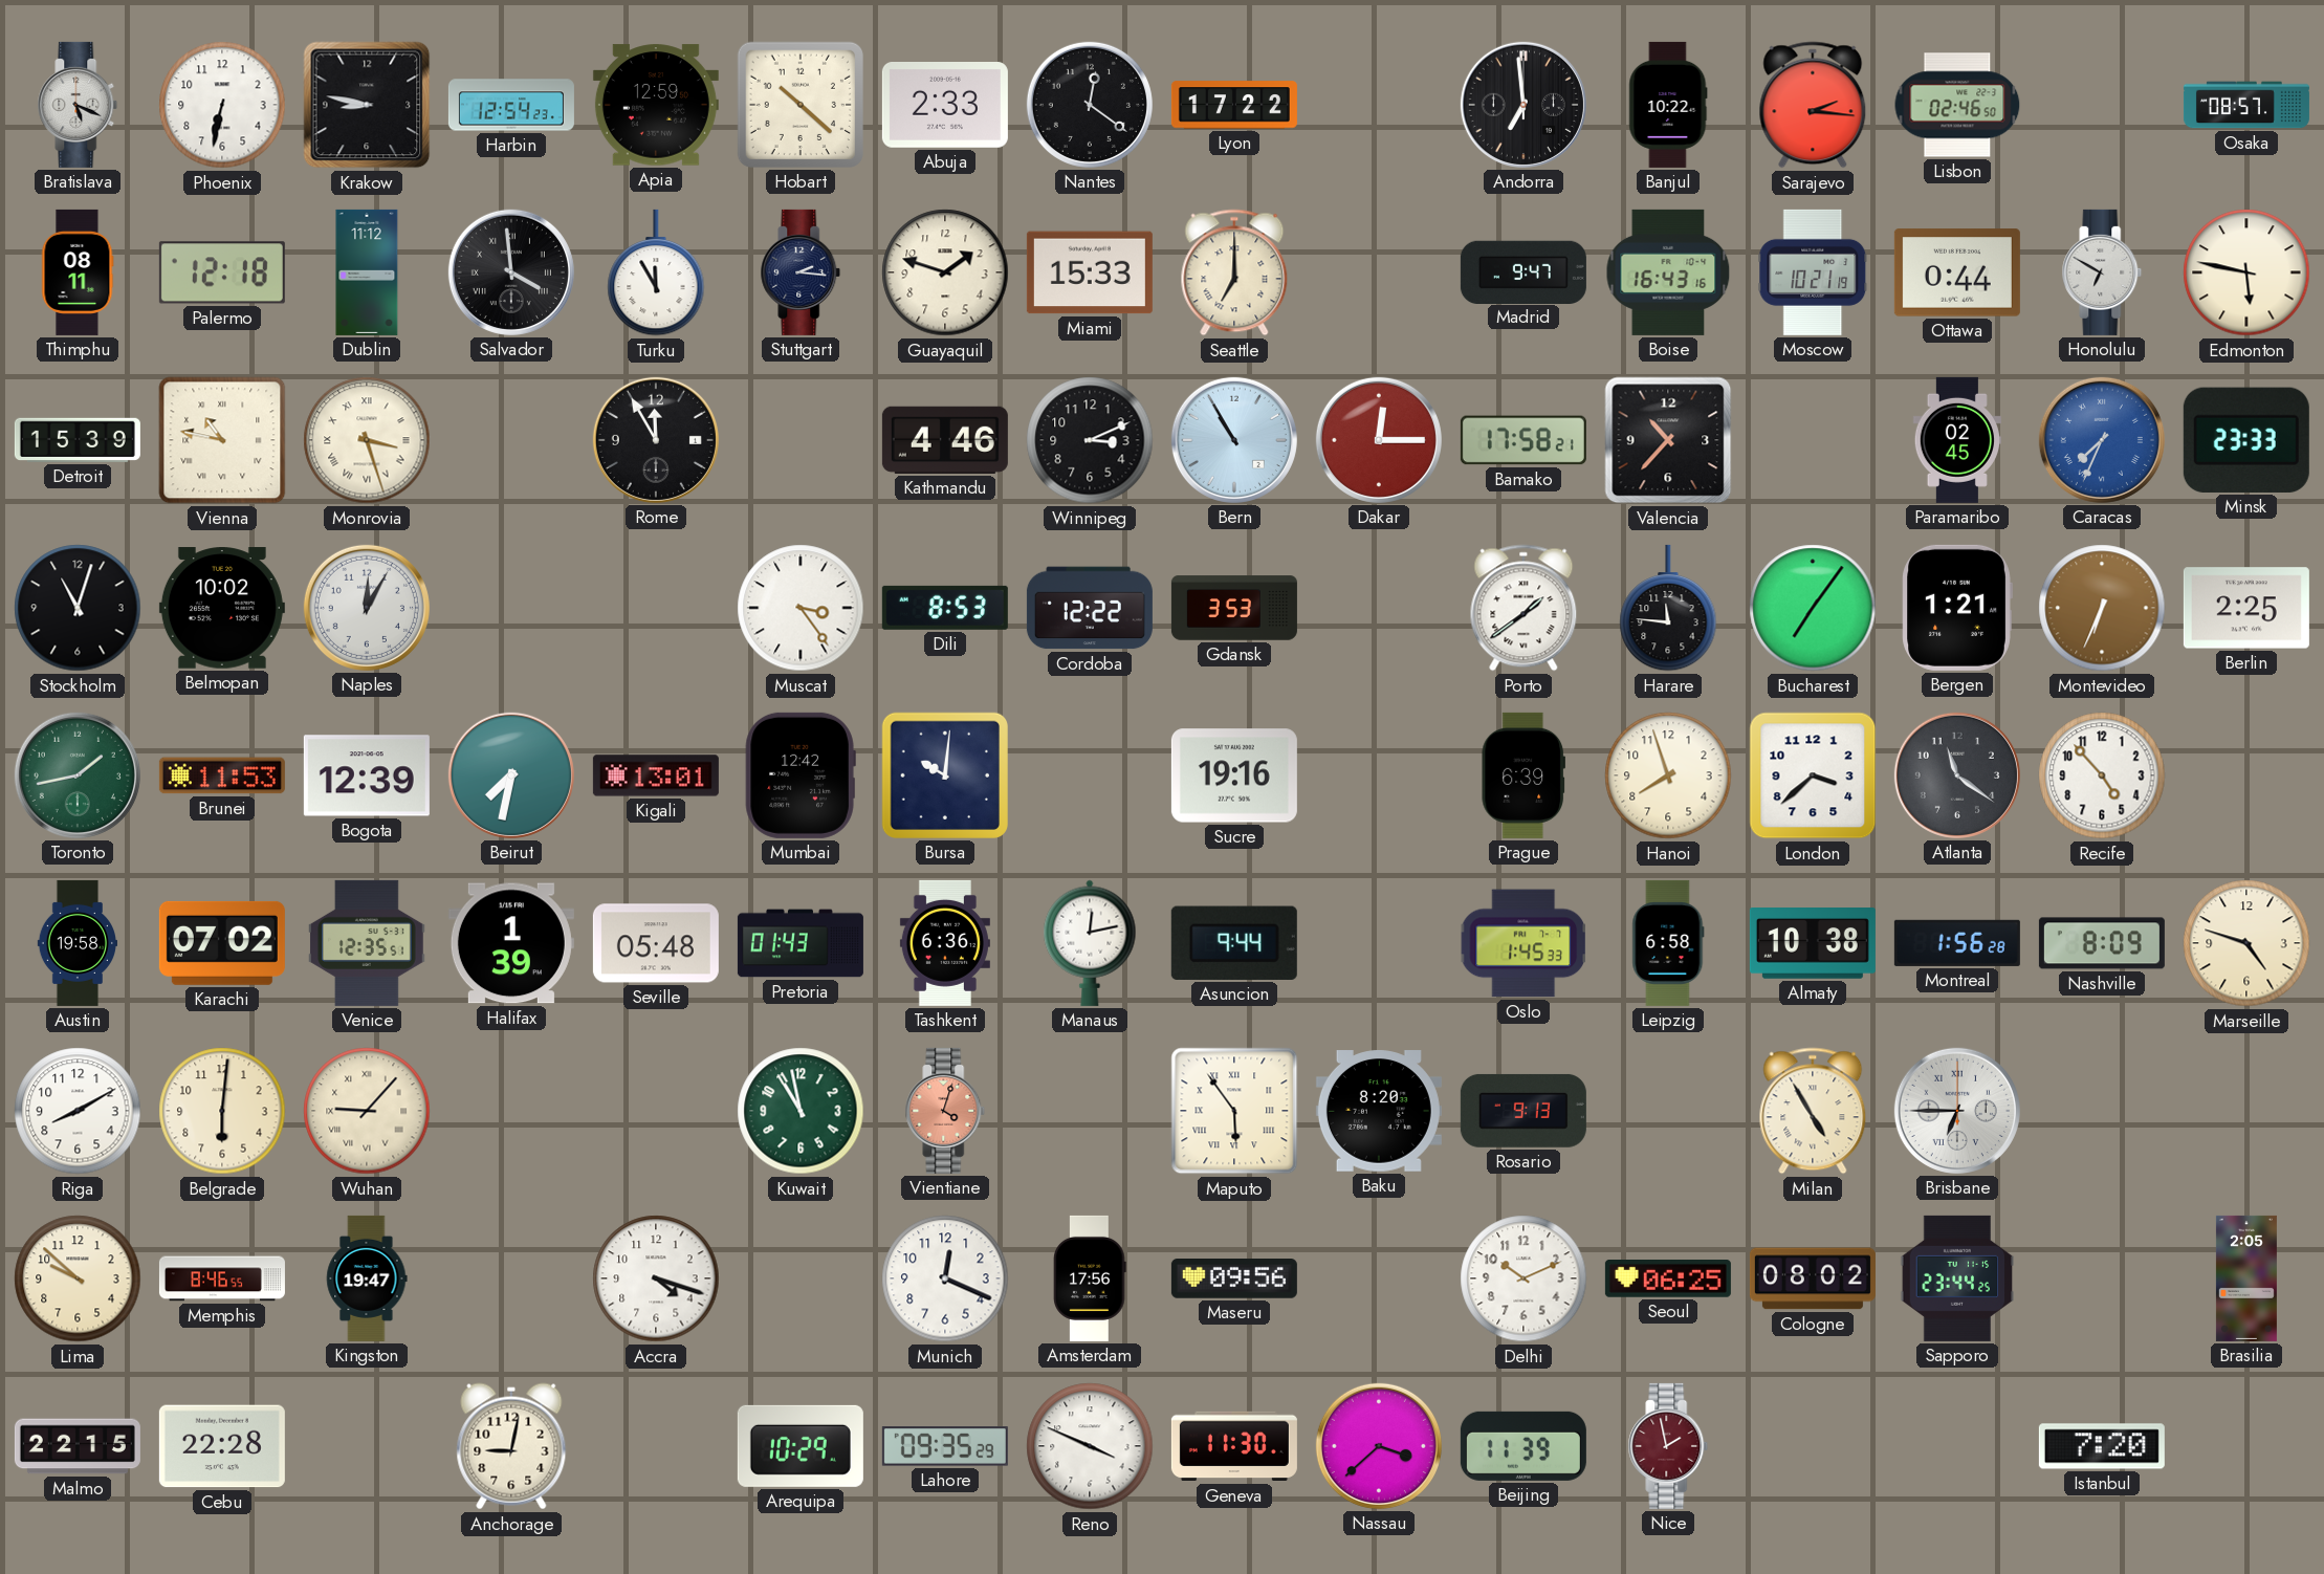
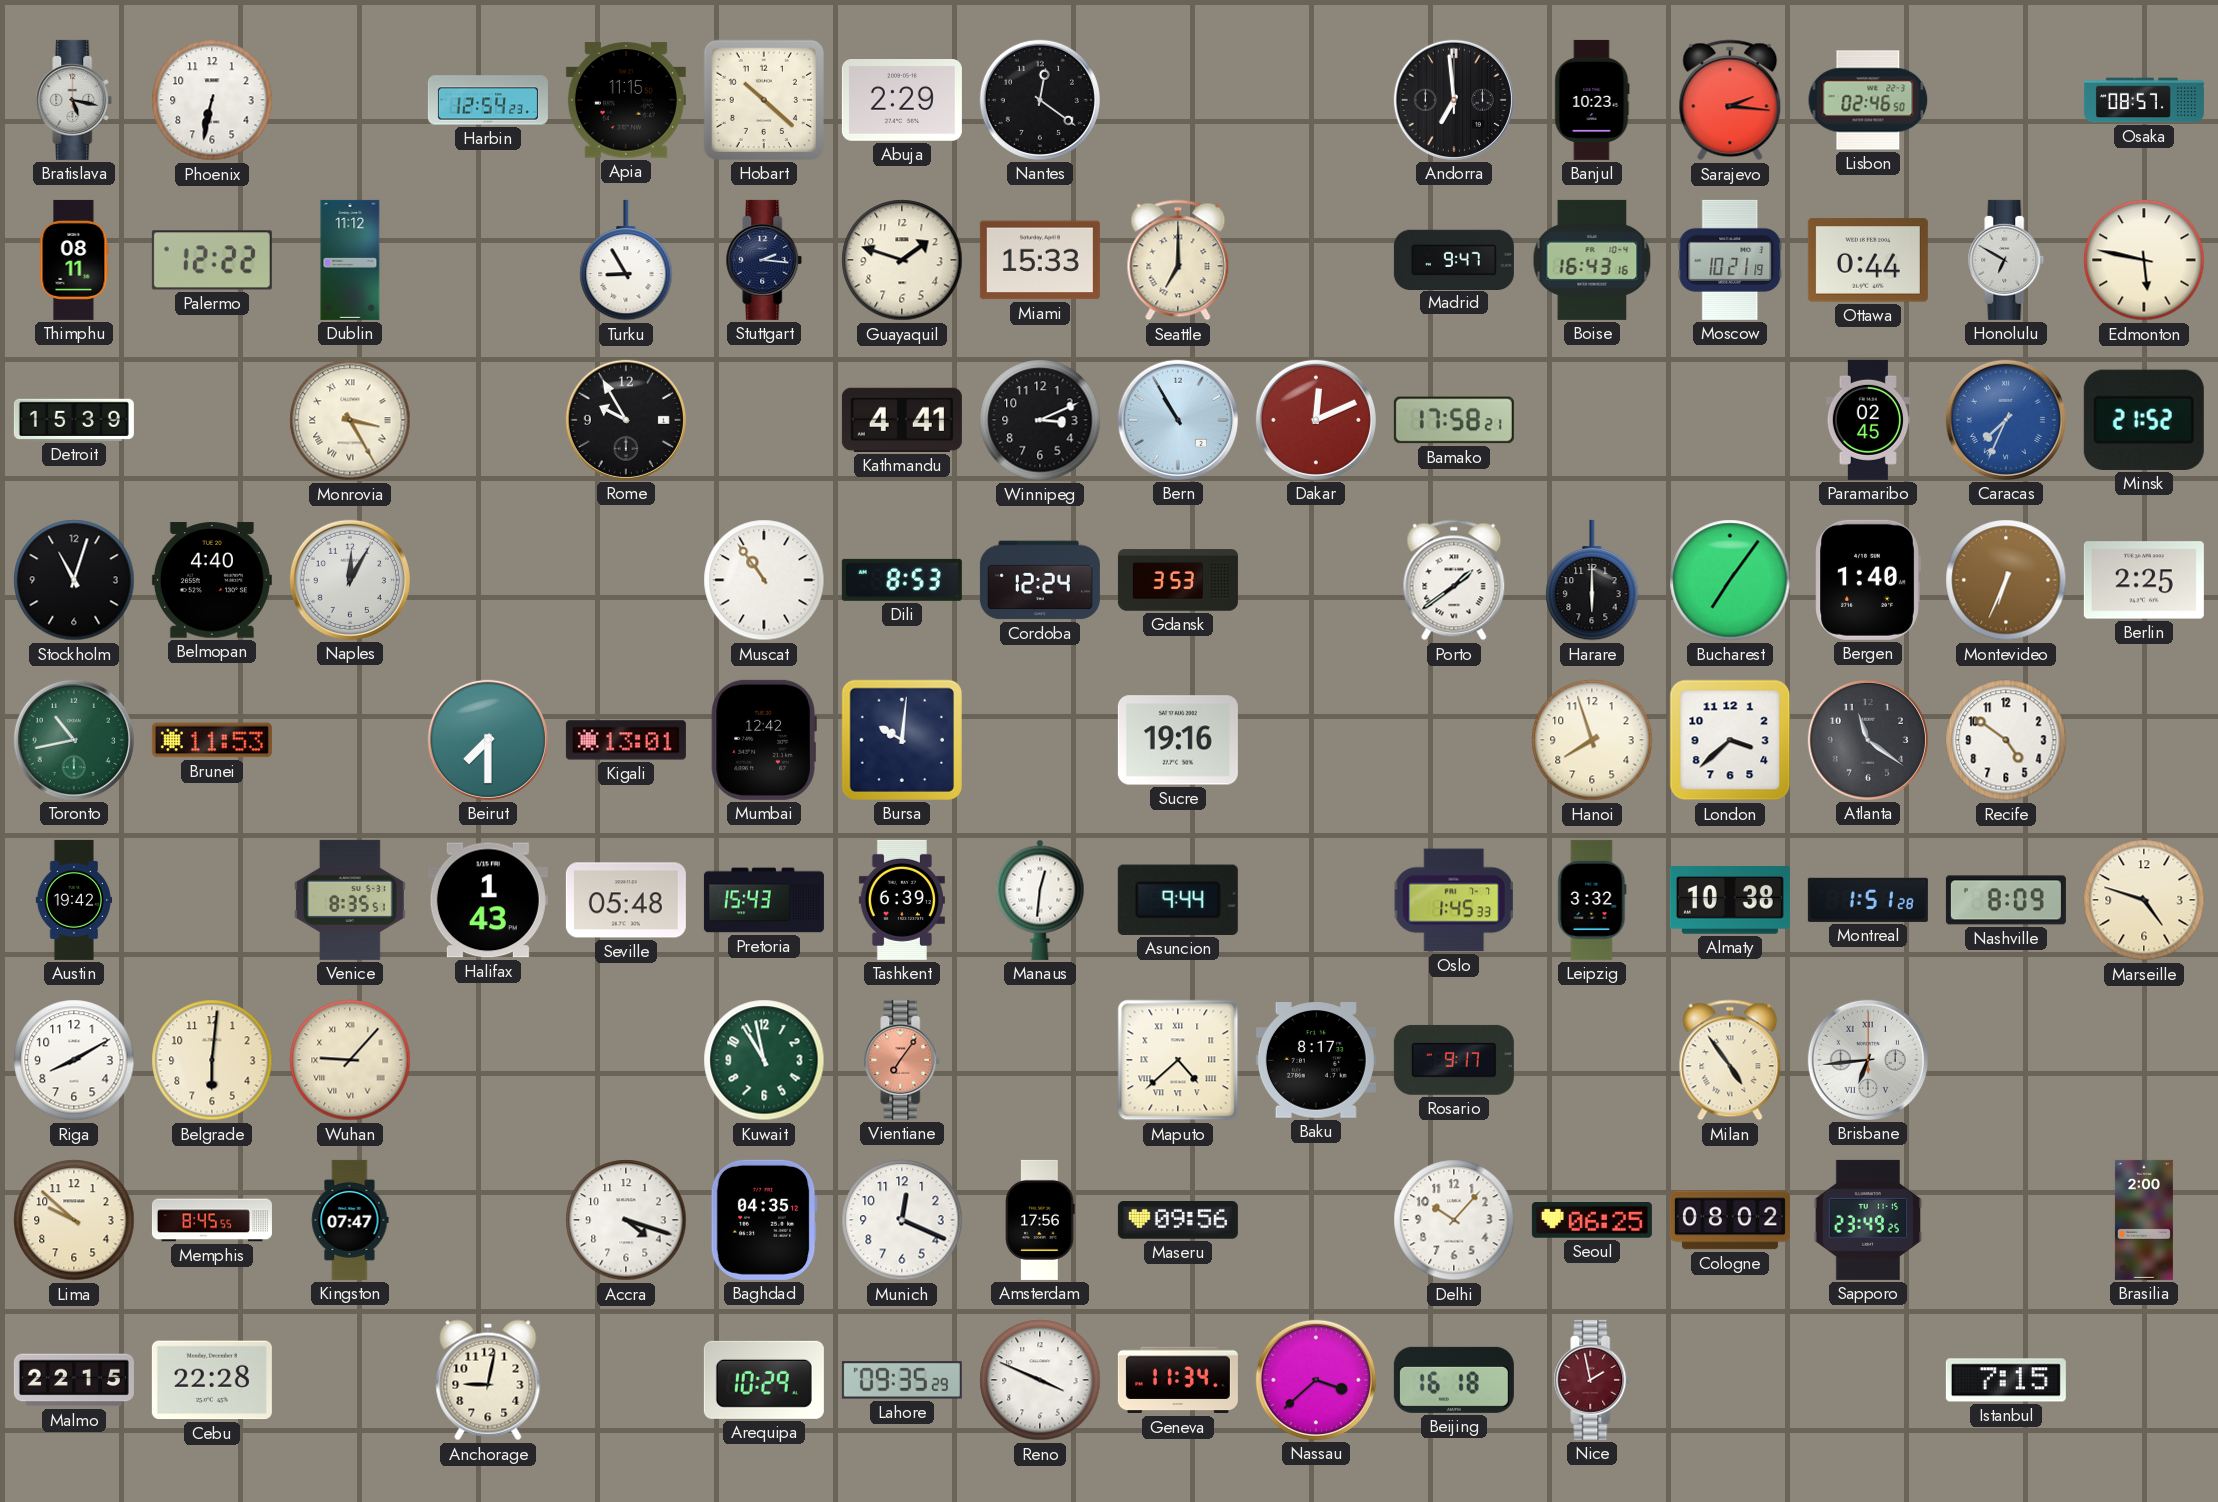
Bratislava: 5:19 -> 5:17
Krakow: 8:47 -> none
Apia: 12:59 -> 11:15
Abuja: 2:33 -> 2:29
Lyon: 17:22 -> none
Banjul: 10:22 -> 10:23
Palermo: 12:18 -> 12:22
Salvador: 3:59 -> none
Turku: 11:55 -> 8:55
Vienna: 10:47 -> none
Monrovia: 3:27 -> 3:25
Rome: 11:55 -> 9:55
Kathmandu: 4:46 -> 4:41
Dakar: 12:15 -> 12:11
Valencia: 10:37 -> none
Minsk: 23:33 -> 21:52
Belmopan: 10:02 -> 4:40
Muscat: 3:24 -> 10:54
Cordoba: 12:22 -> 12:24
Harare: 11:46 -> 6:00
Bergen: 1:21 -> 1:40
Toronto: 1:43 -> 10:43
Bogota: 12:39 -> none
Beirut: 7:32 -> 7:30
Prague: 6:39 -> none
Recife: 4:53 -> 4:51
Austin: 19:58 -> 19:42
Karachi: 07:02 -> none
Venice: 12:35 -> 8:35
Halifax: 1:39 -> 1:43
Pretoria: 01:43 -> 15:43
Tashkent: 6:36 -> 6:39
Manaus: 12:13 -> 12:31
Leipzig: 6:58 -> 3:32
Montreal: 1:56 -> 1:51
Vientiane: 4:03 -> 7:06
Maputo: 5:54 -> 4:38
Baku: 8:20 -> 8:17
Rosario: 9:13 -> 9:17
Milan: 4:55 -> 4:54
Brisbane: 6:45 -> 6:44
Memphis: 8:46 -> 8:45
Kingston: 19:47 -> 07:47
Baghdad: none -> 04:35
Delhi: 10:11 -> 10:07
Sapporo: 23:44 -> 23:49
Brasilia: 2:05 -> 2:00
Geneva: 11:30 -> 11:34
Beijing: 11:39 -> 16:18
Istanbul: 7:20 -> 7:15
